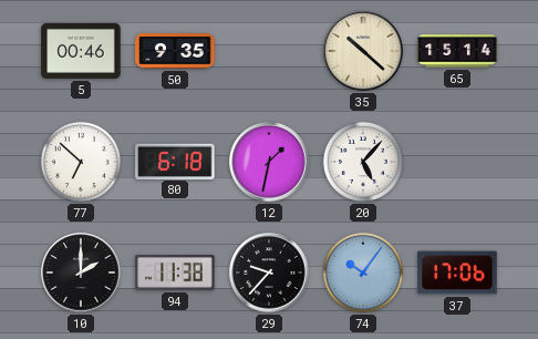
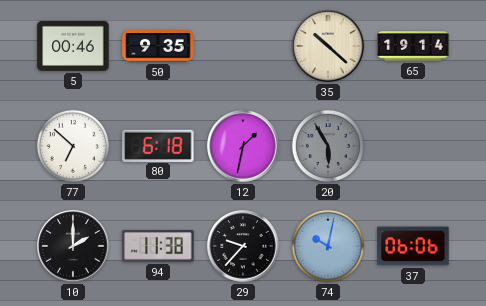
65: 15:14 -> 19:14
20: 5:07 -> 5:55
20 dial: white -> grey
74: 10:06 -> 10:02
37: 17:06 -> 06:06
